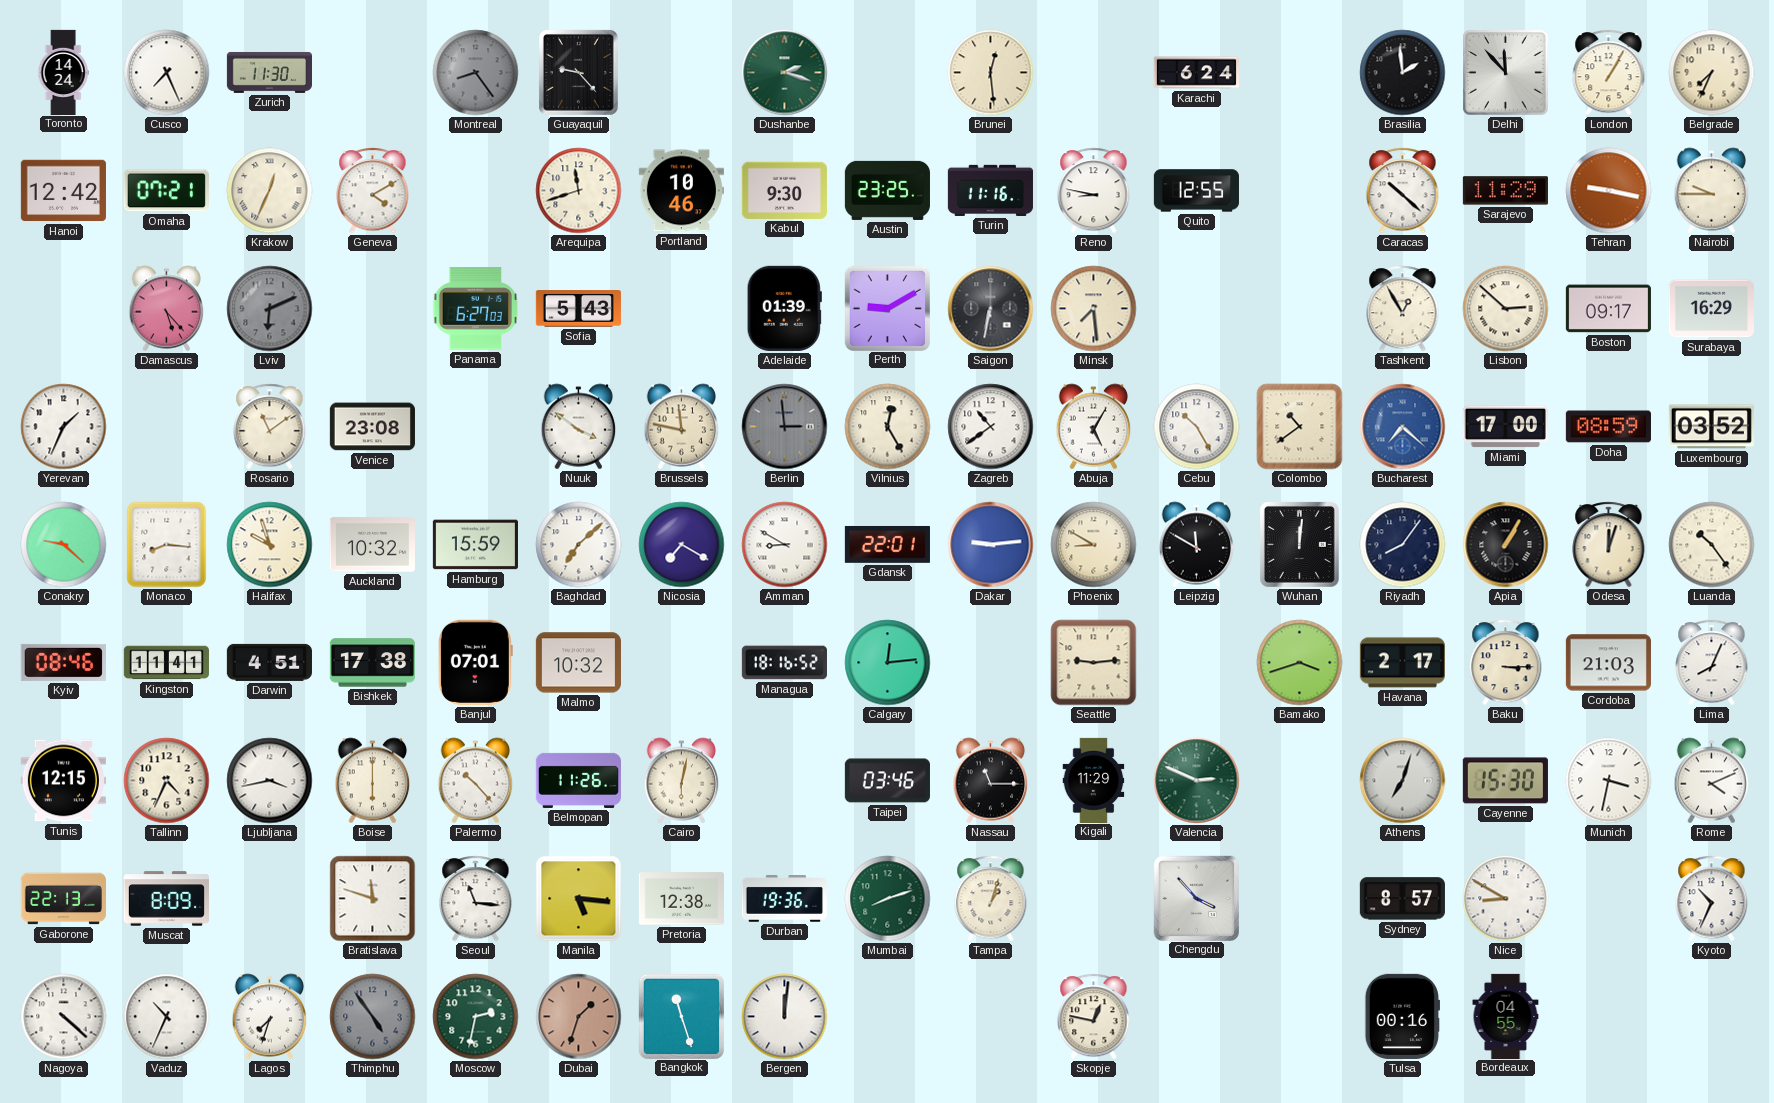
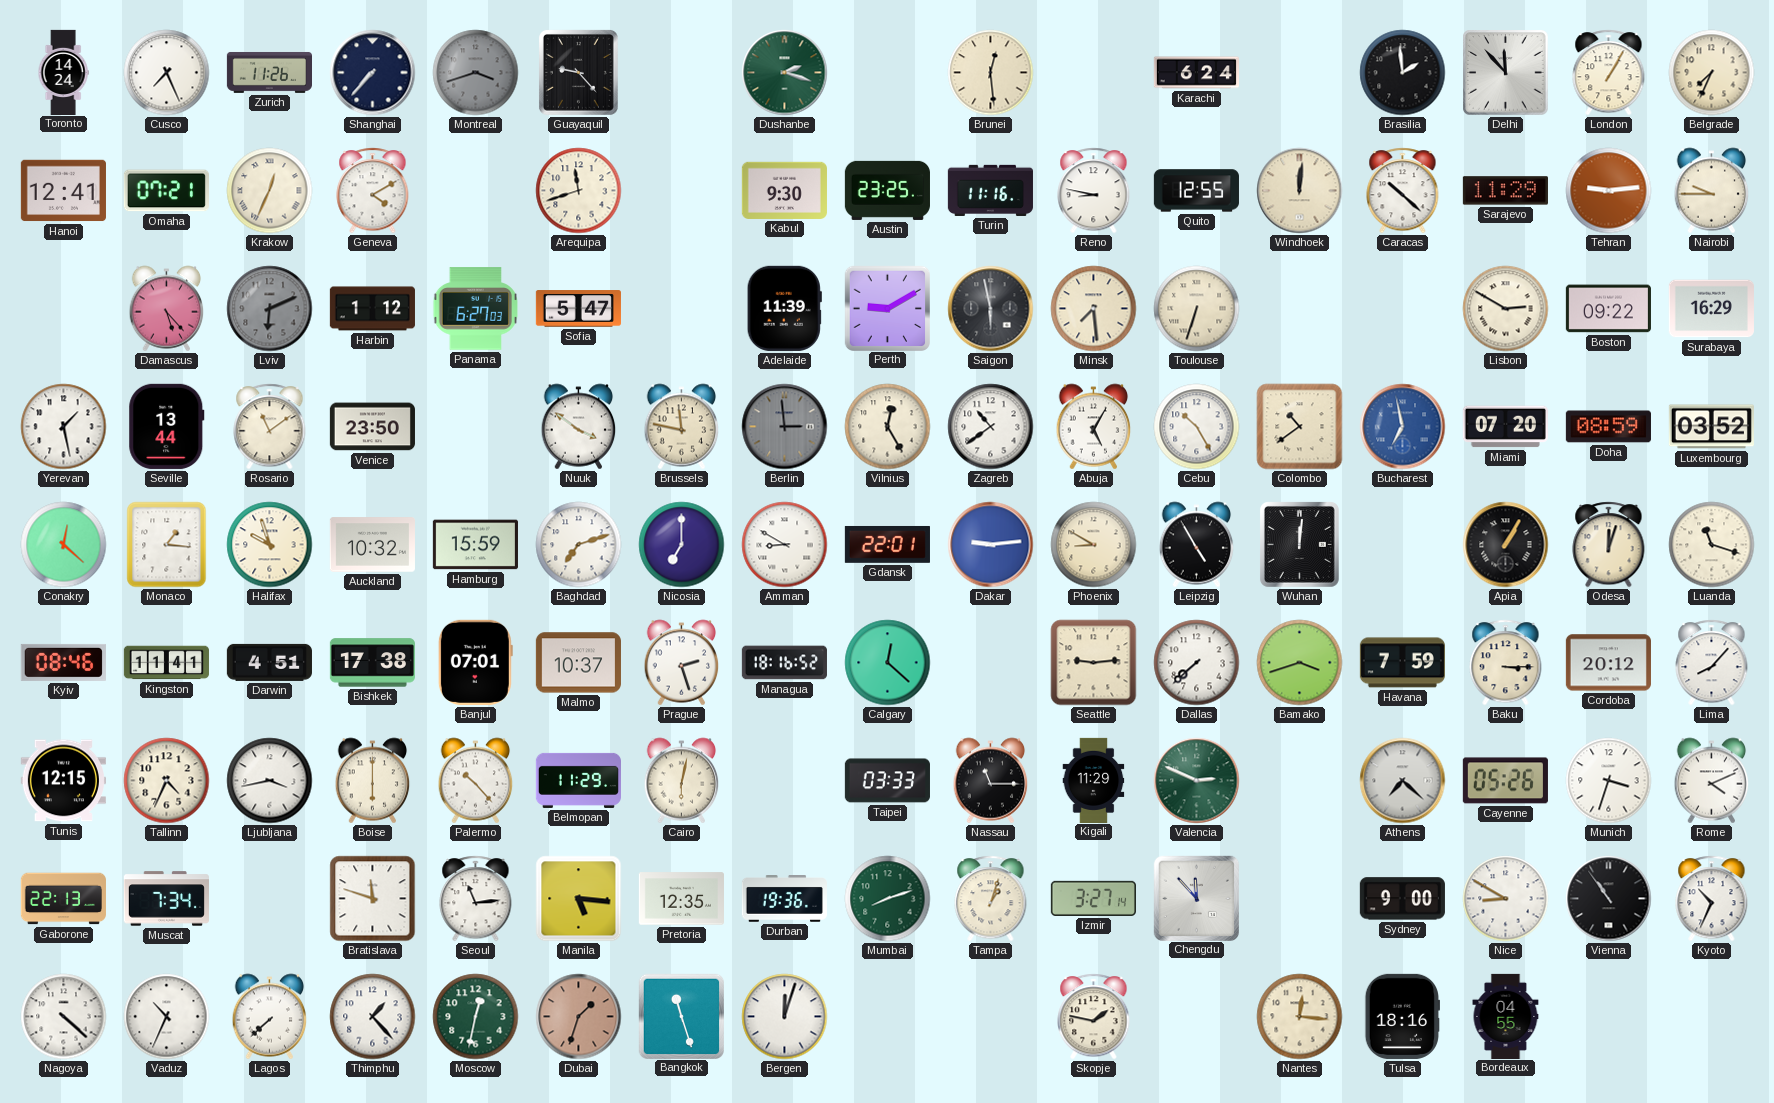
Zurich: 11:30 -> 11:26
Shanghai: none -> 7:37
Montreal: 8:24 -> 3:42
Hanoi: 12:42 -> 12:41
Portland: 10:46 -> none
Windhoek: none -> 12:01
Tehran: 9:17 -> 9:14
Harbin: none -> 1:12
Sofia: 5:43 -> 5:47
Adelaide: 01:39 -> 11:39
Saigon: 6:32 -> 5:58
Toulouse: none -> 6:33
Tashkent: 12:55 -> none
Lisbon: 2:52 -> 2:50
Boston: 09:17 -> 09:22
Yerevan: 1:34 -> 1:28
Seville: none -> 13:44
Venice: 23:08 -> 23:50
Bucharest: 7:22 -> 6:58
Miami: 17:00 -> 07:20
Conakry: 9:22 -> 12:22
Monaco: 8:16 -> 1:16
Baghdad: 7:08 -> 7:12
Nicosia: 7:20 -> 7:00
Leipzig: 11:50 -> 4:55
Riyadh: 8:06 -> none
Luanda: 10:24 -> 11:18
Malmo: 10:32 -> 10:37
Prague: none -> 2:27
Calgary: 12:14 -> 12:22
Dallas: none -> 7:38
Havana: 2:17 -> 7:59
Cordoba: 21:03 -> 20:12
Lima: 8:04 -> 8:07
Belmopan: 11:26 -> 11:29
Taipei: 03:46 -> 03:33
Athens: 7:03 -> 7:22
Cayenne: 15:30 -> 05:26
Munich: 3:32 -> 3:33
Muscat: 8:09 -> 7:34
Seoul: 11:16 -> 11:14
Pretoria: 12:38 -> 12:35
Izmir: none -> 3:27
Chengdu: 3:53 -> 11:53
Sydney: 8:57 -> 9:00
Vienna: none -> 10:54
Lagos: 7:33 -> 7:38
Thimphu: 4:54 -> 1:23
Thimphu dial: grey -> white
Moscow: 2:32 -> 12:32
Bergen: 12:01 -> 12:03
Skopje: 12:47 -> 1:47
Nantes: none -> 12:16
Tulsa: 00:16 -> 18:16
